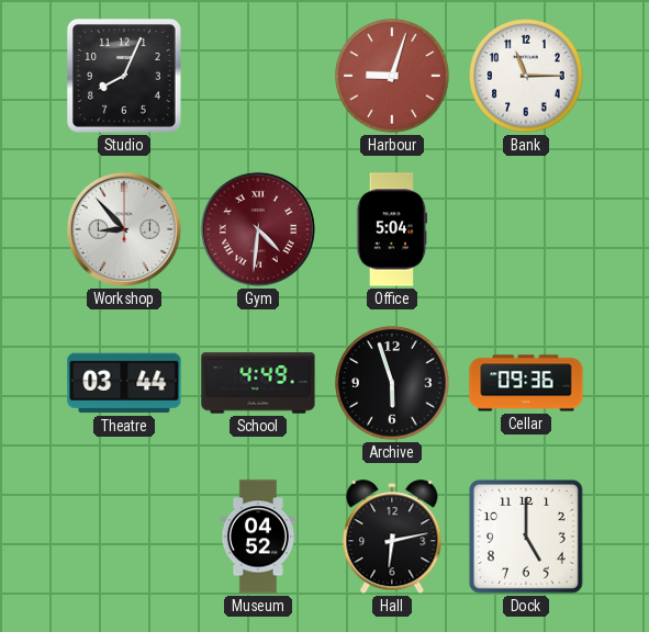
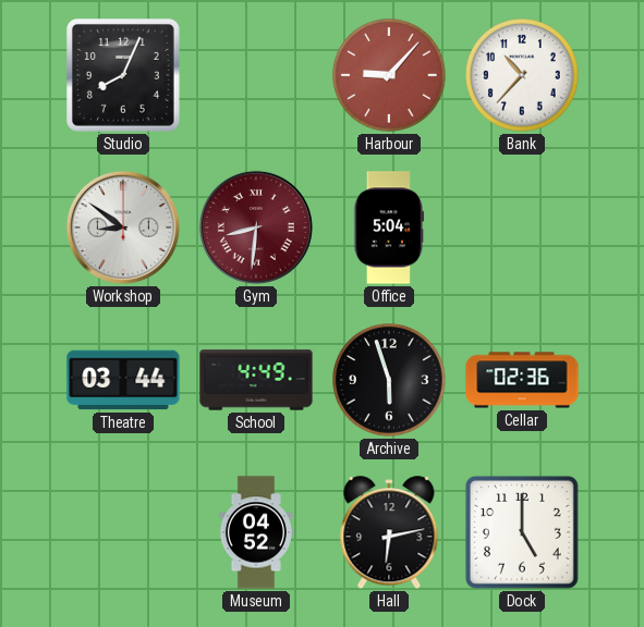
Harbour: 9:03 -> 9:07
Bank: 11:15 -> 10:37
Workshop: 8:53 -> 8:51
Gym: 4:31 -> 8:31
Cellar: 09:36 -> 02:36
